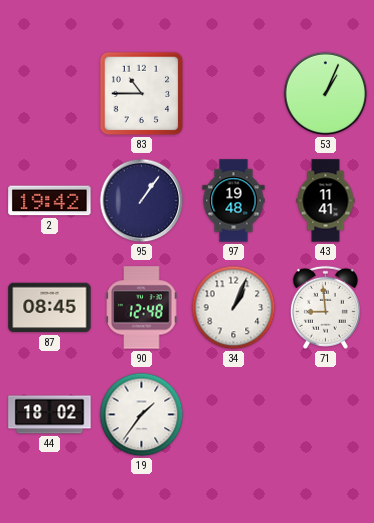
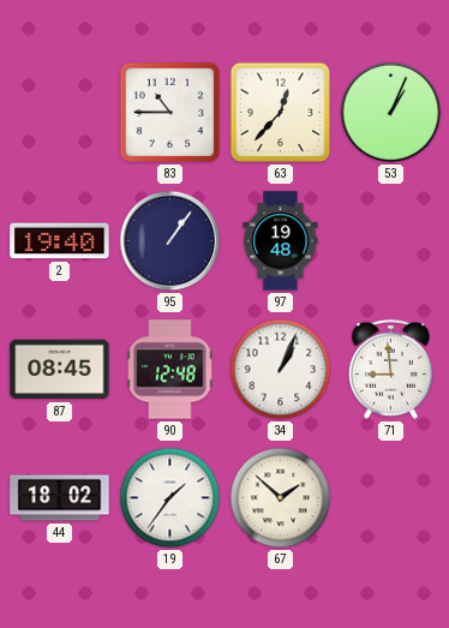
63: none -> 12:37
2: 19:42 -> 19:40
43: 11:41 -> none
67: none -> 1:52
